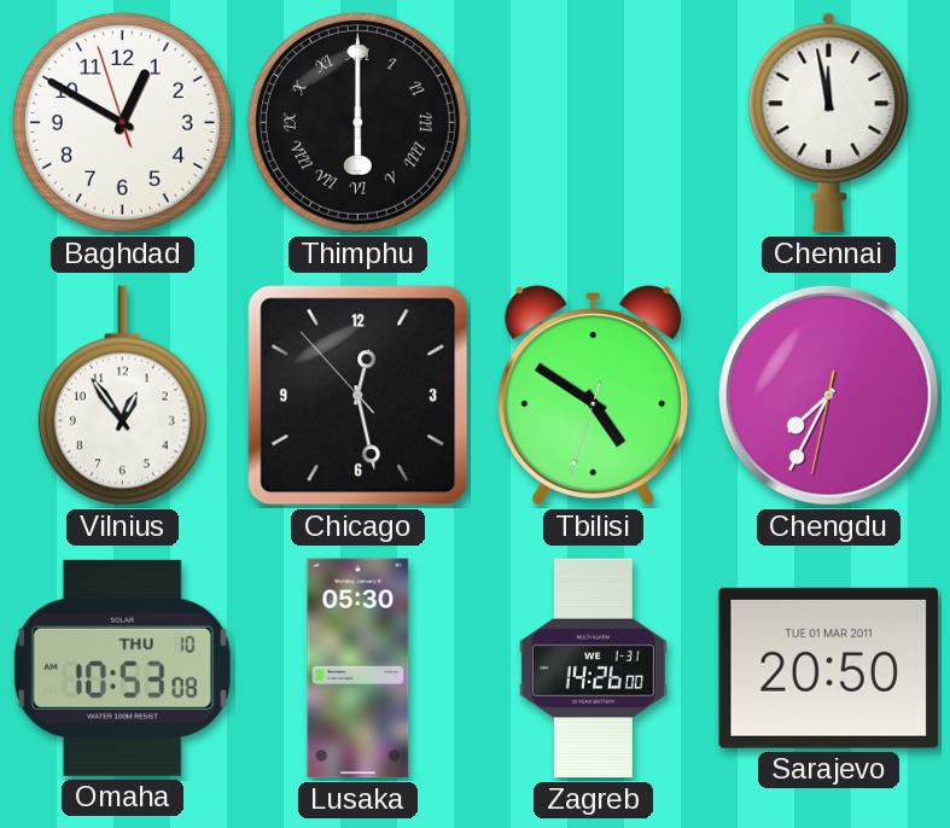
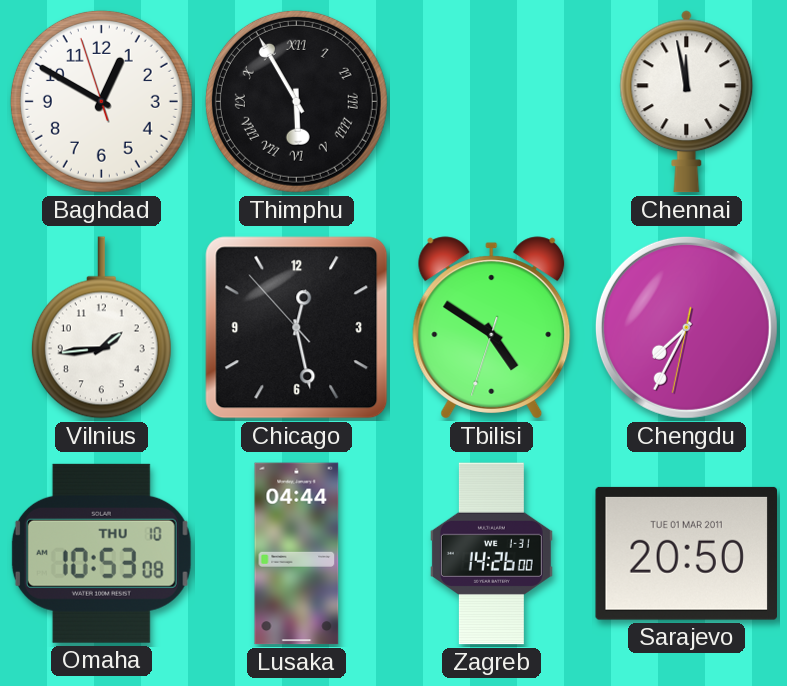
Thimphu: 6:00 -> 5:55
Vilnius: 12:54 -> 1:44
Lusaka: 05:30 -> 04:44
